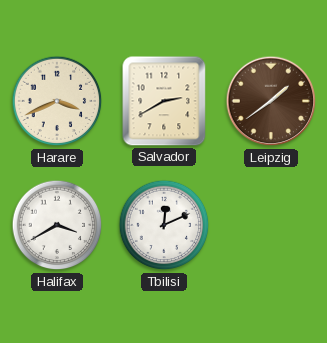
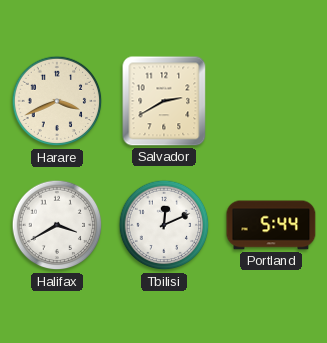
Leipzig: 1:39 -> none
Portland: none -> 5:44
